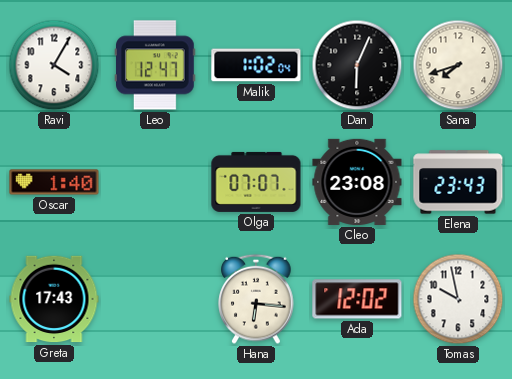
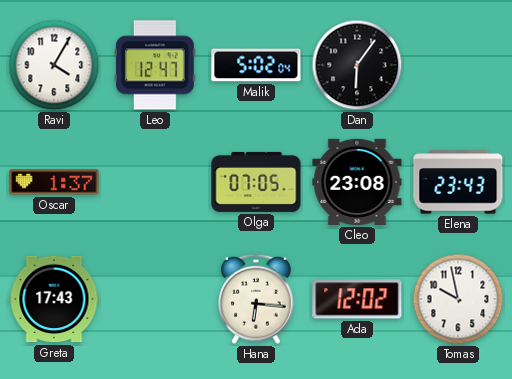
Malik: 1:02 -> 5:02
Dan: 6:04 -> 6:06
Sana: 7:42 -> none
Oscar: 1:40 -> 1:37
Olga: 07:07 -> 07:05
